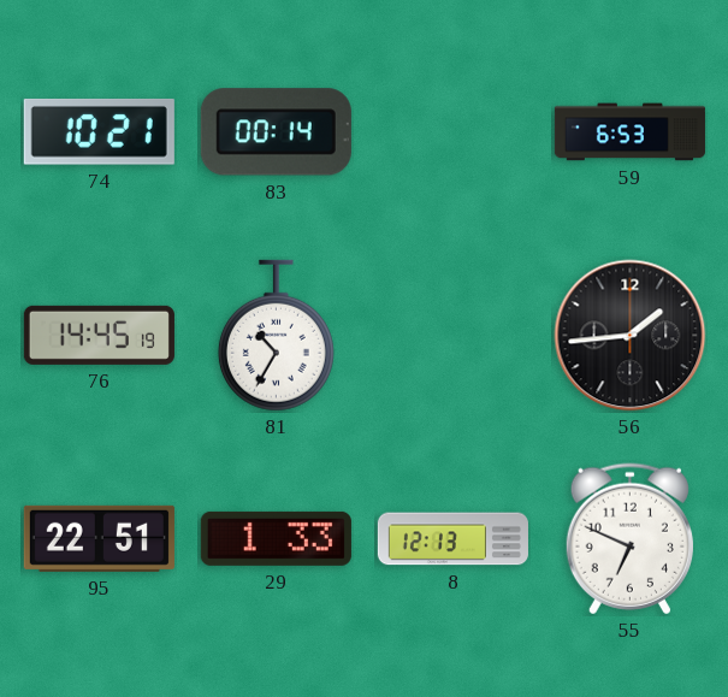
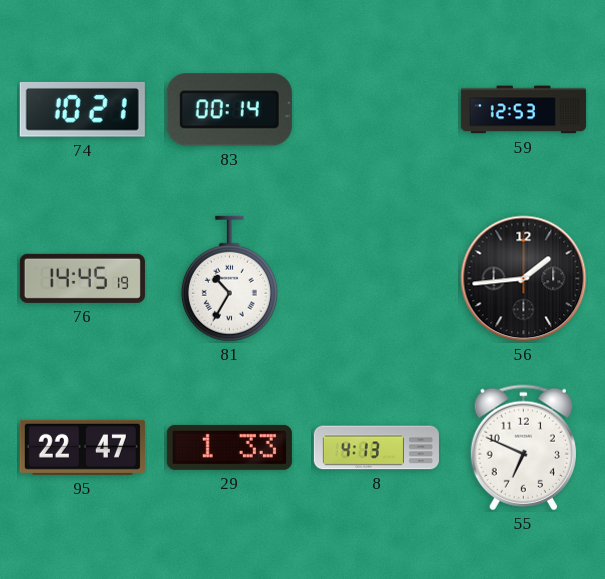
59: 6:53 -> 12:53
95: 22:51 -> 22:47
8: 12:13 -> 4:13
